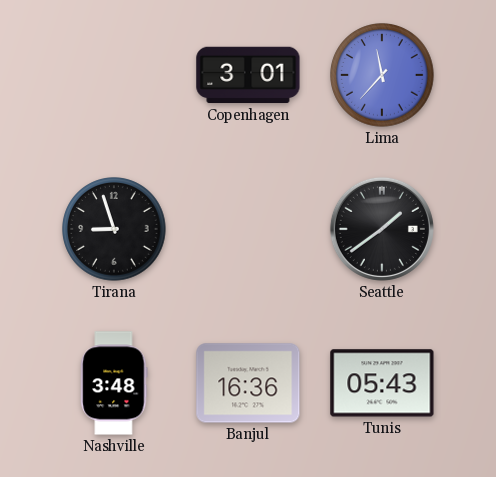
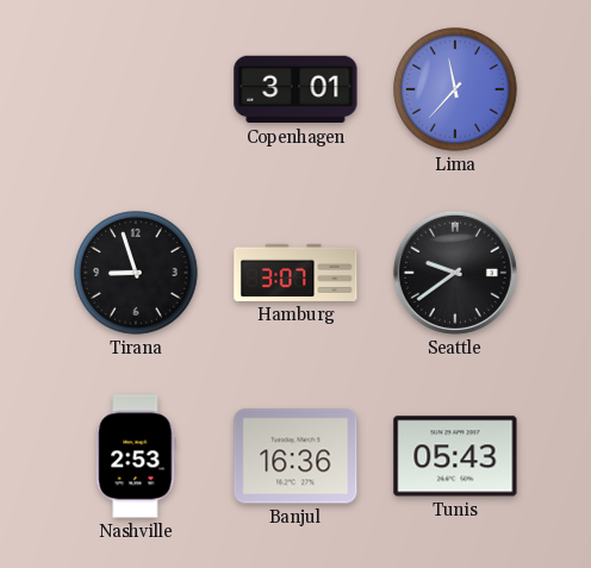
Hamburg: none -> 3:07
Seattle: 1:39 -> 9:39
Nashville: 3:48 -> 2:53
